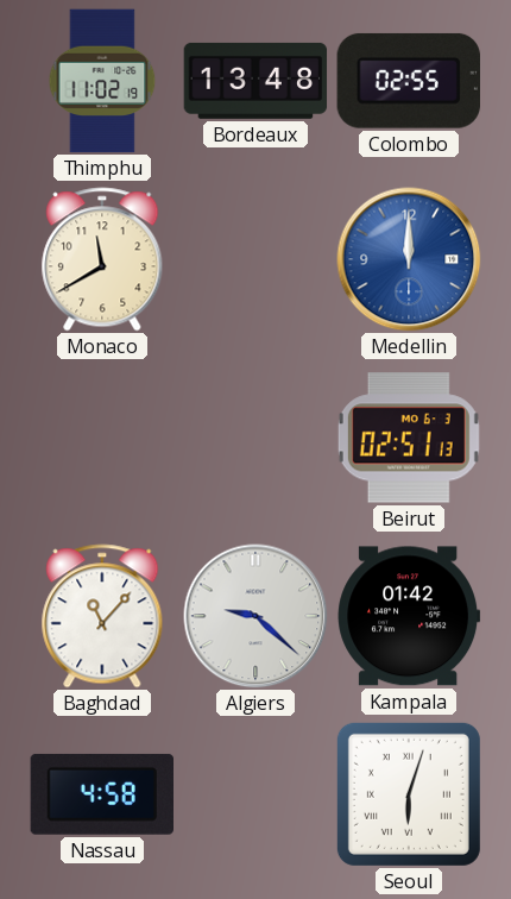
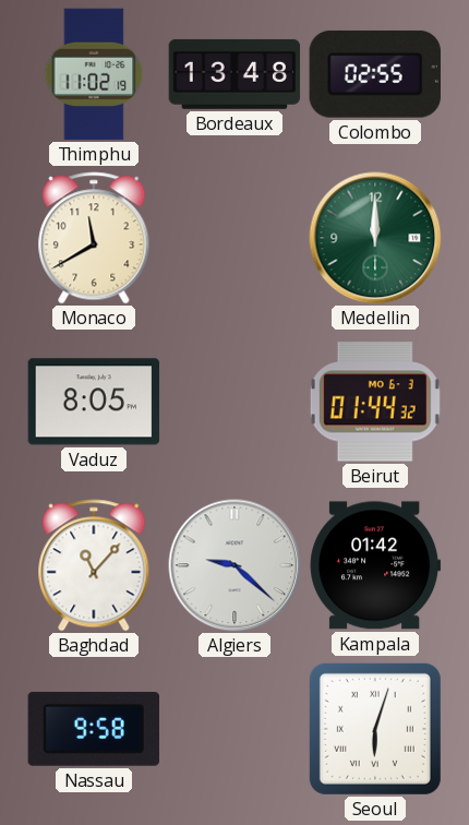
Medellin dial: blue -> green
Vaduz: none -> 8:05
Beirut: 02:51 -> 01:44
Nassau: 4:58 -> 9:58
